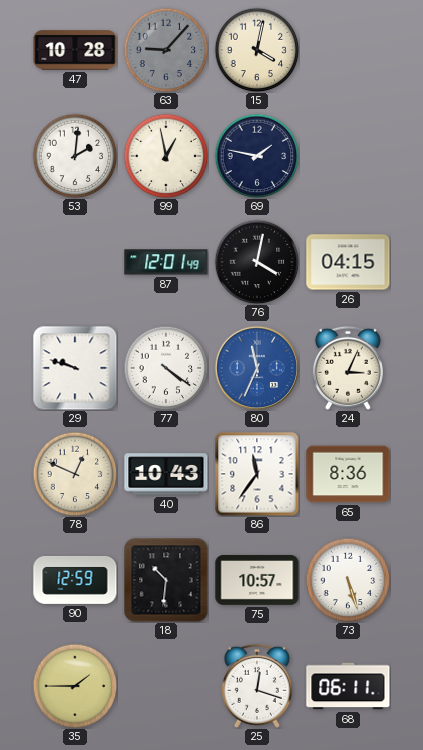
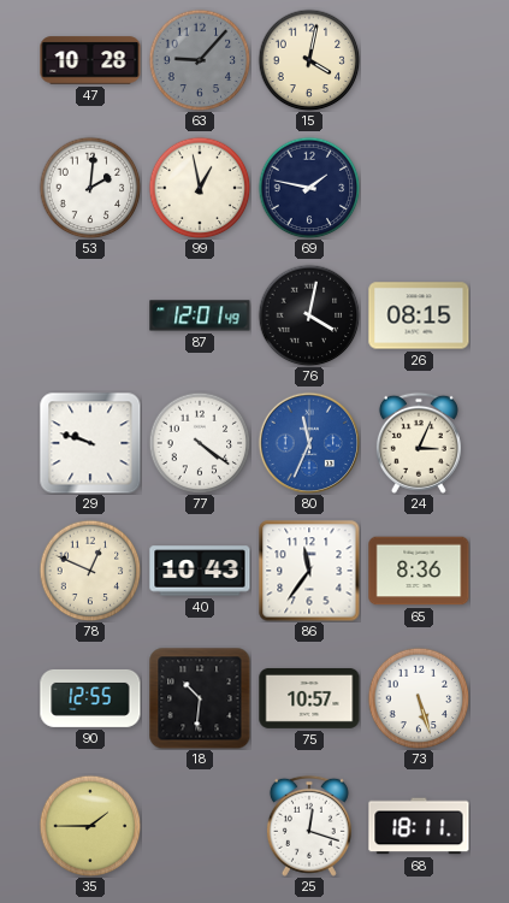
26: 04:15 -> 08:15
90: 12:59 -> 12:55
68: 06:11 -> 18:11
